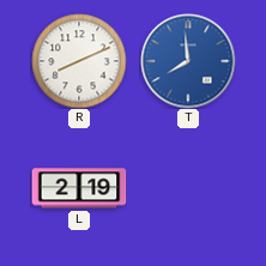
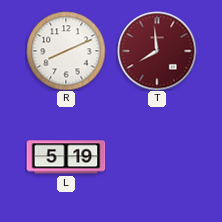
T dial: blue -> burgundy
L: 2:19 -> 5:19
